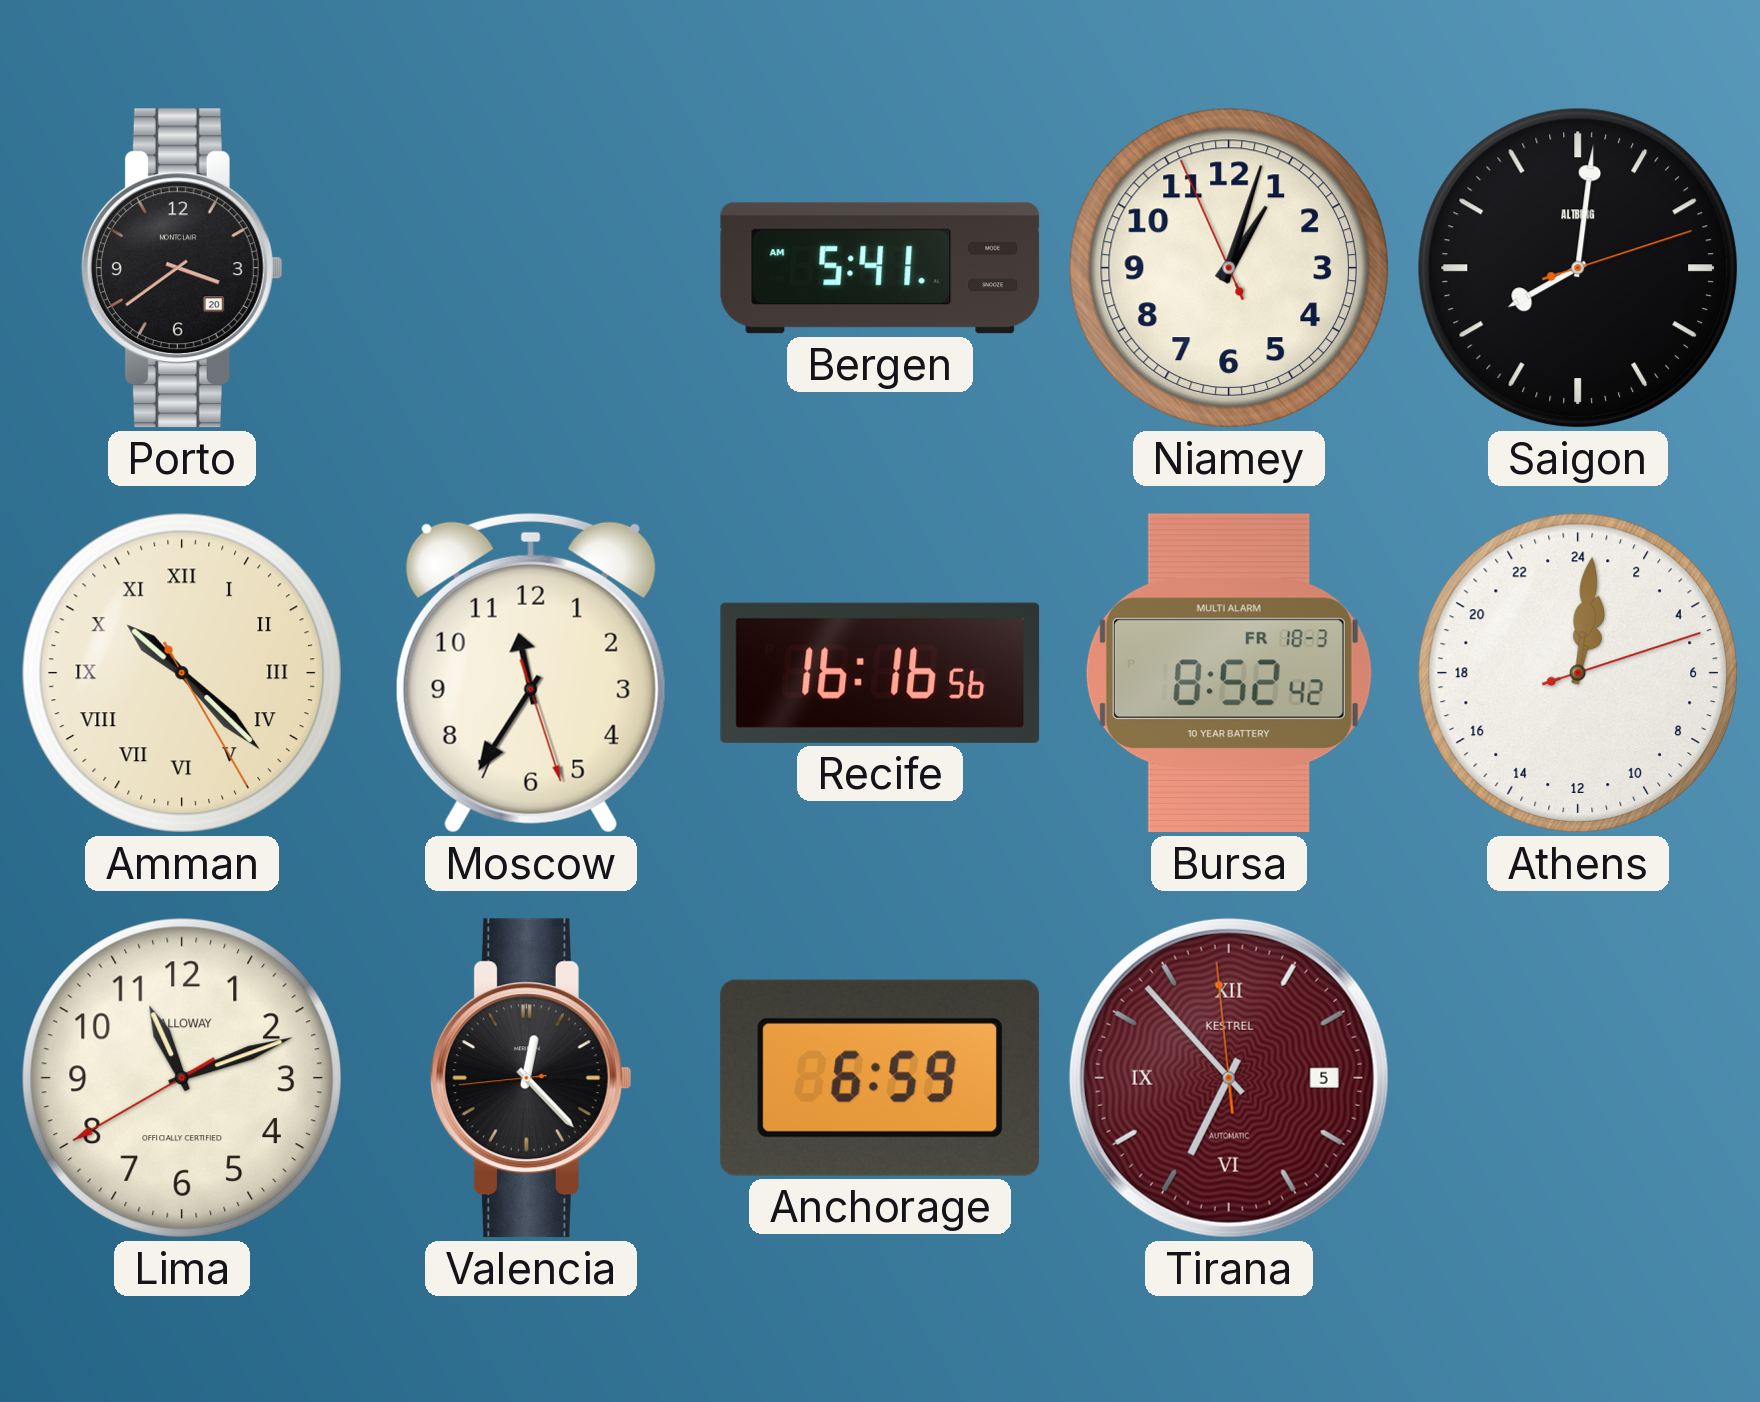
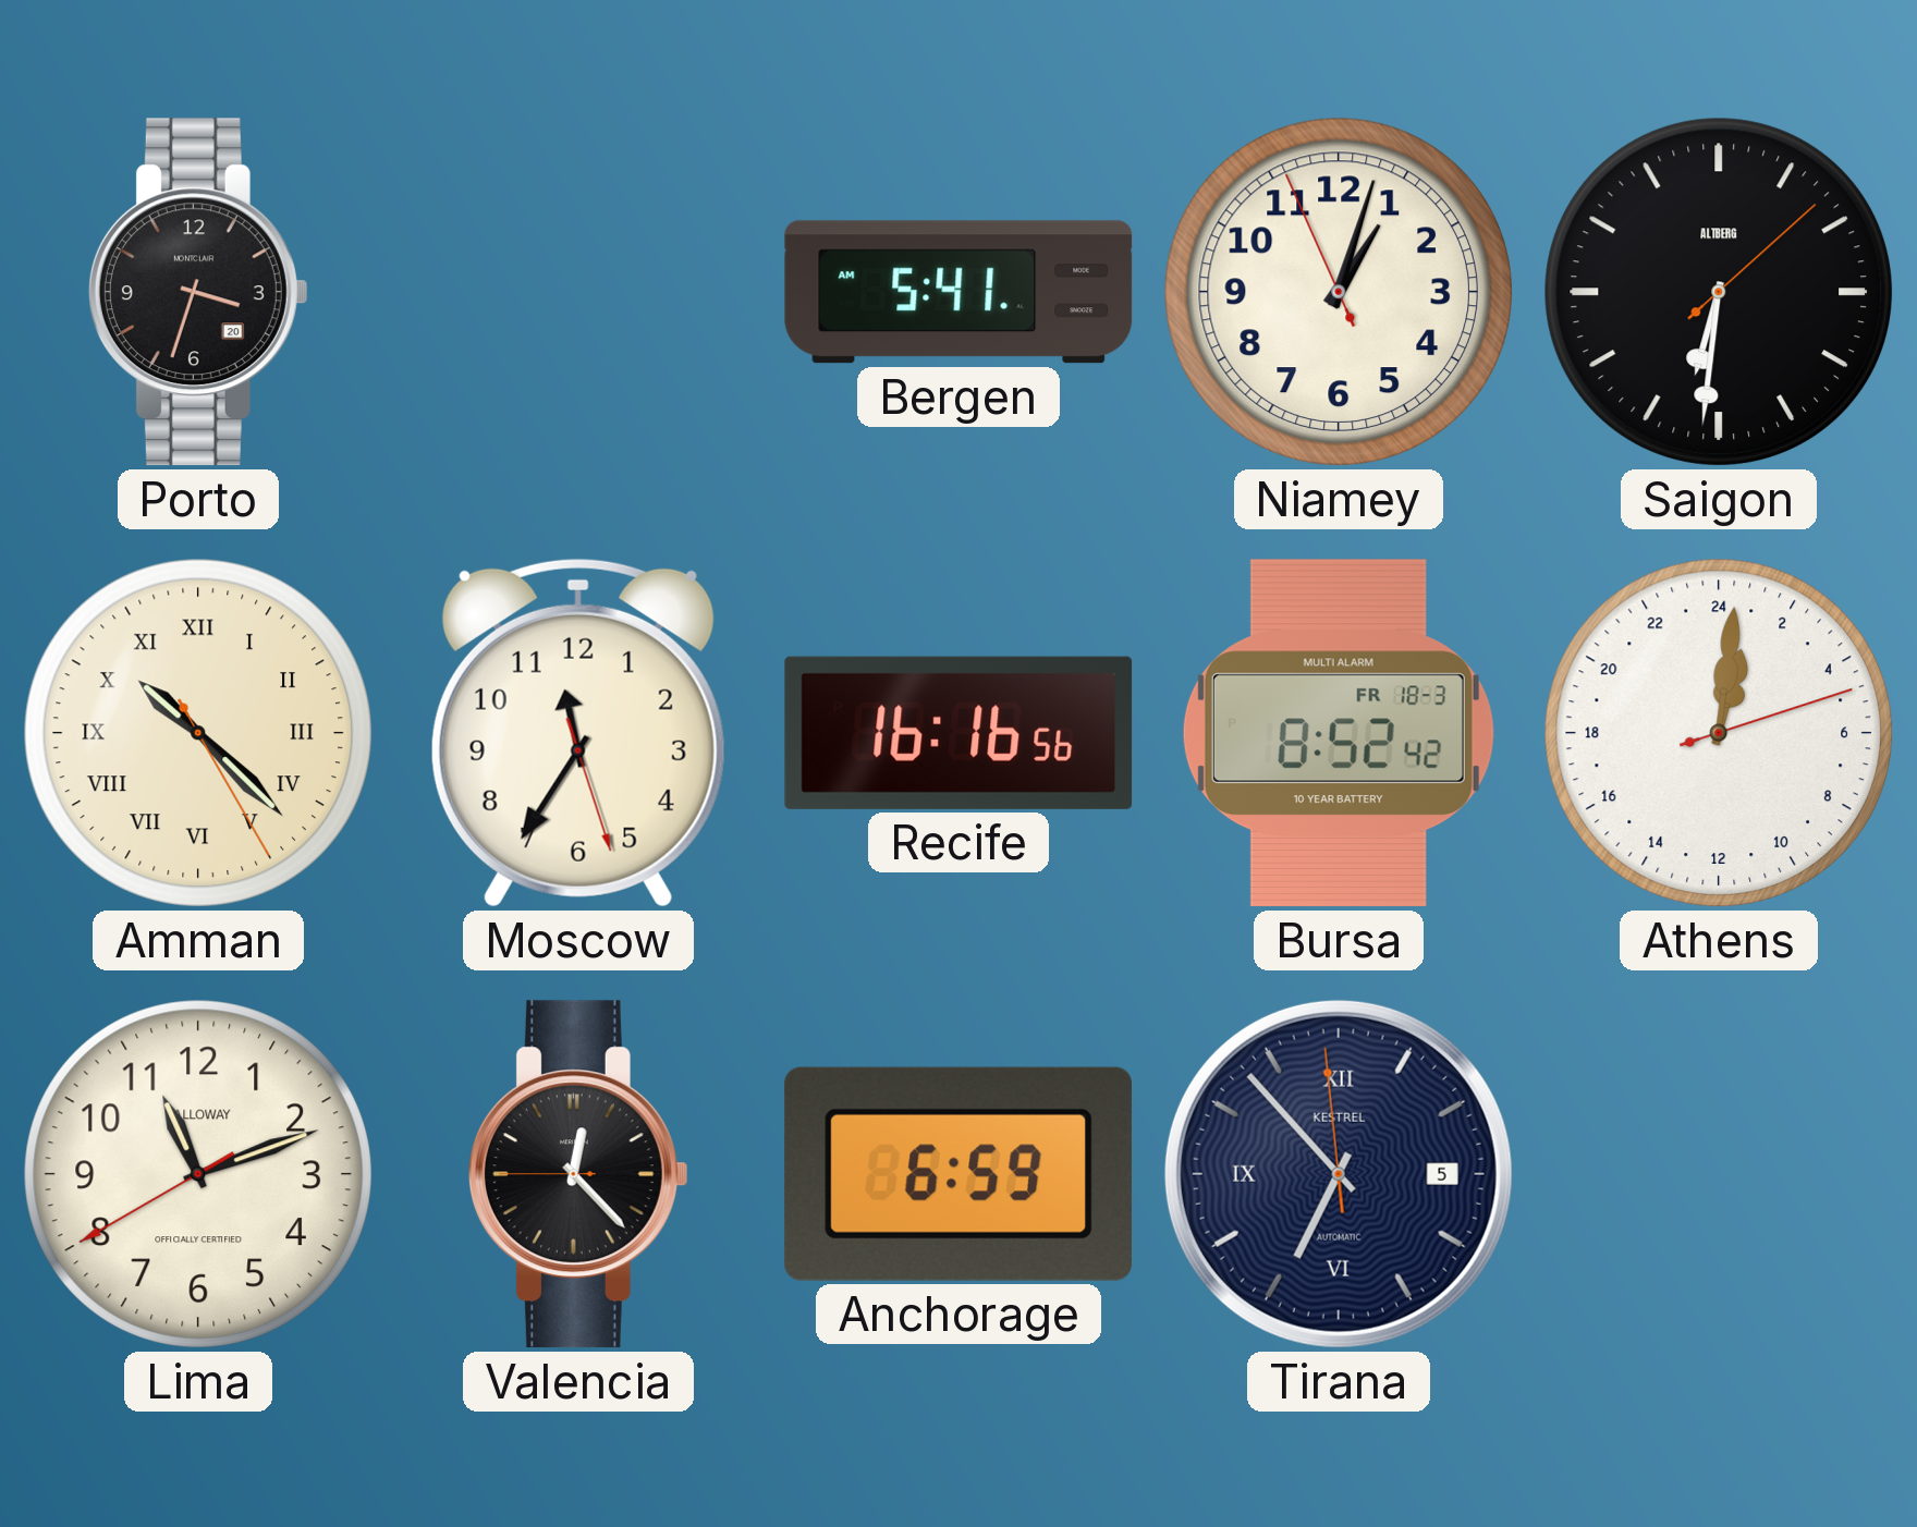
Porto: 3:39 -> 3:33
Saigon: 8:01 -> 6:31
Valencia: 12:22:44 -> 12:22:45
Tirana dial: burgundy -> navy
